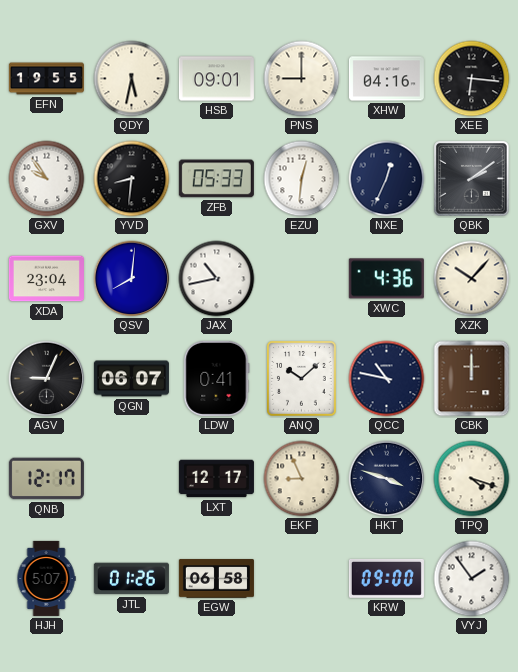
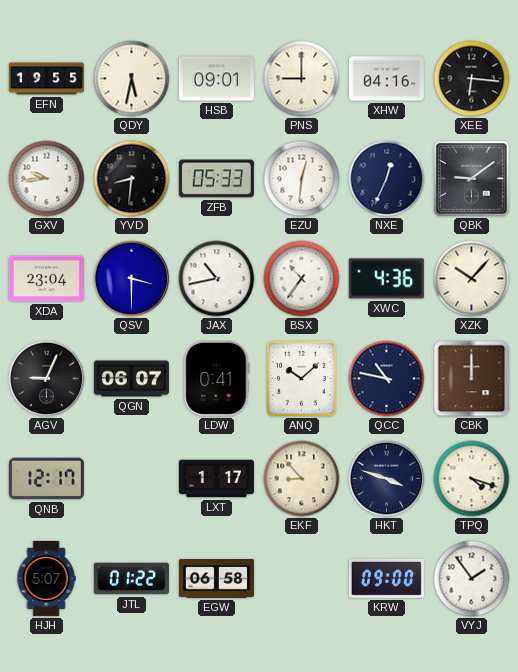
GXV: 9:54 -> 9:44
QBK: 2:09 -> 9:09
QSV: 8:01 -> 3:30
BSX: none -> 10:36
LXT: 12:17 -> 1:17
EKF: 8:56 -> 8:53
JTL: 01:26 -> 01:22
